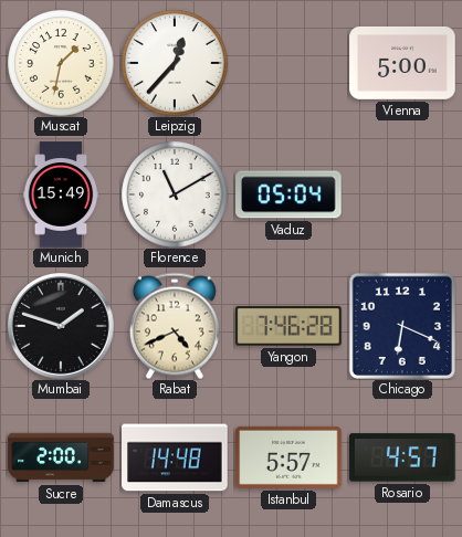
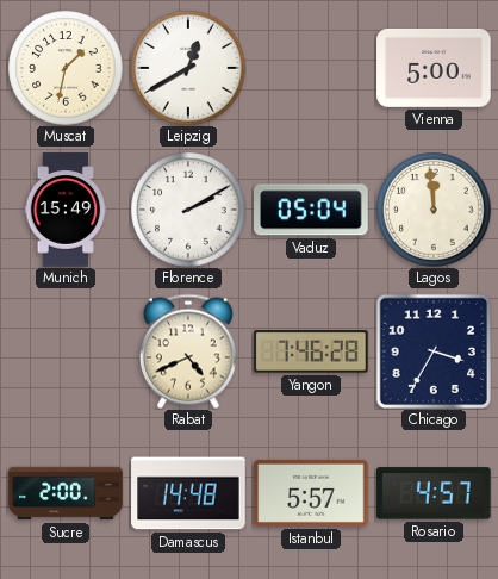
Leipzig: 12:37 -> 12:40
Florence: 11:10 -> 2:10
Lagos: none -> 11:59
Mumbai: 1:48 -> none
Chicago: 6:19 -> 3:35
